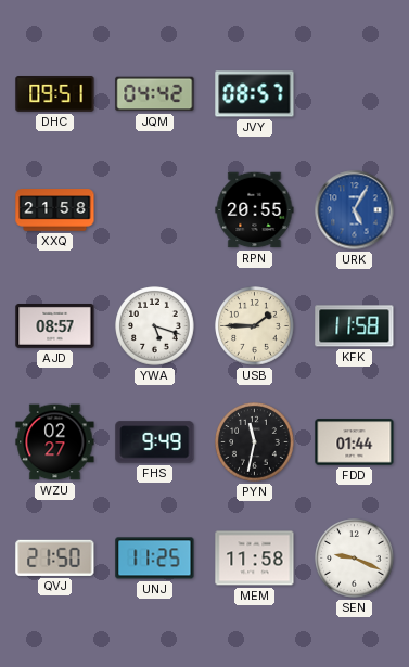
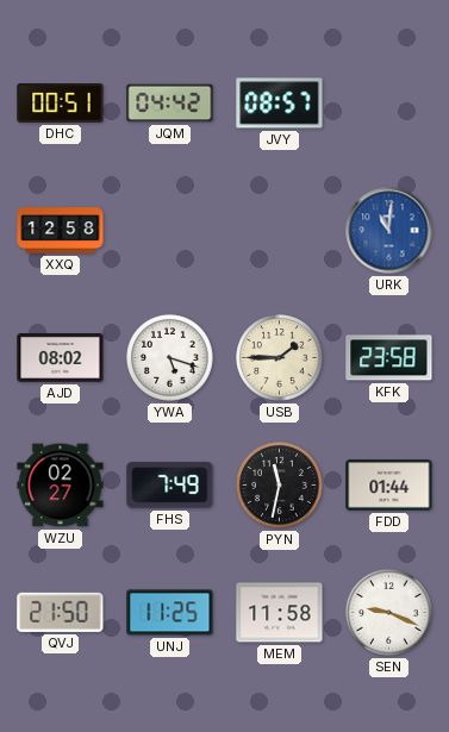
DHC: 09:51 -> 00:51
XXQ: 21:58 -> 12:58
RPN: 20:55 -> none
URK: 5:05 -> 11:01
AJD: 08:57 -> 08:02
KFK: 11:58 -> 23:58
FHS: 9:49 -> 7:49
